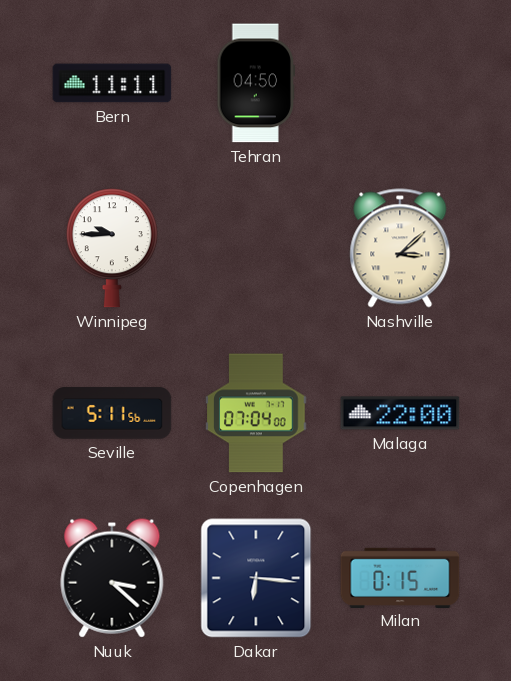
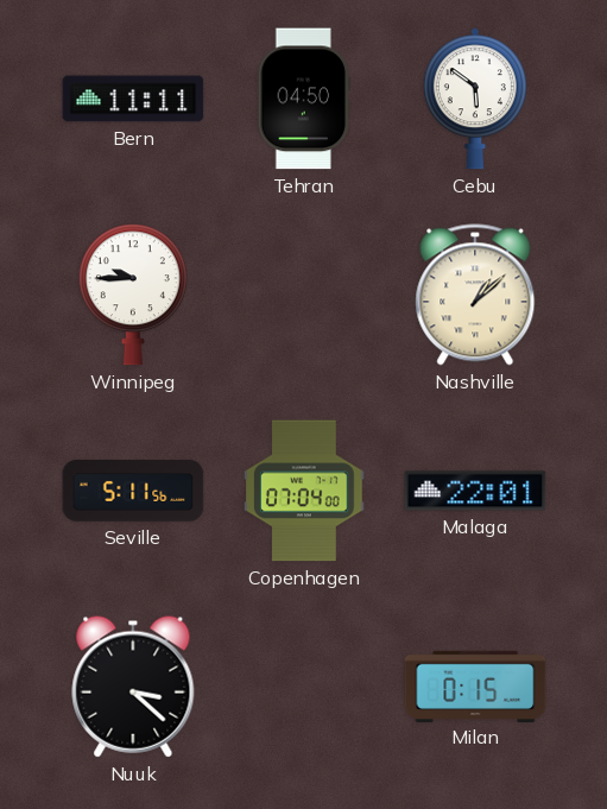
Cebu: none -> 5:51
Nashville: 3:08 -> 1:08
Malaga: 22:00 -> 22:01
Dakar: 6:16 -> none
